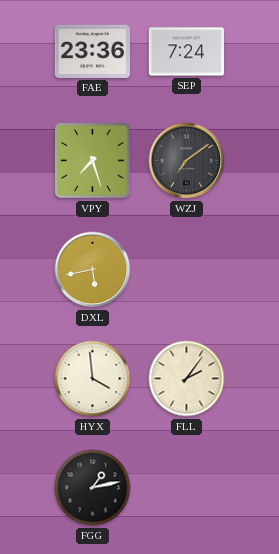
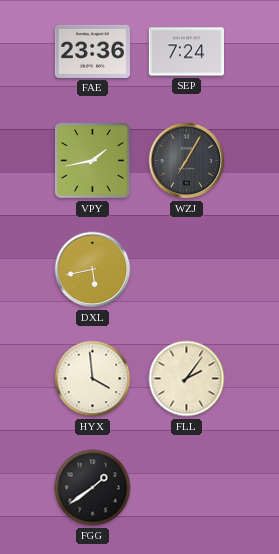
VPY: 7:27 -> 1:43
WZJ: 7:09 -> 7:05
FGG: 1:13 -> 1:39
